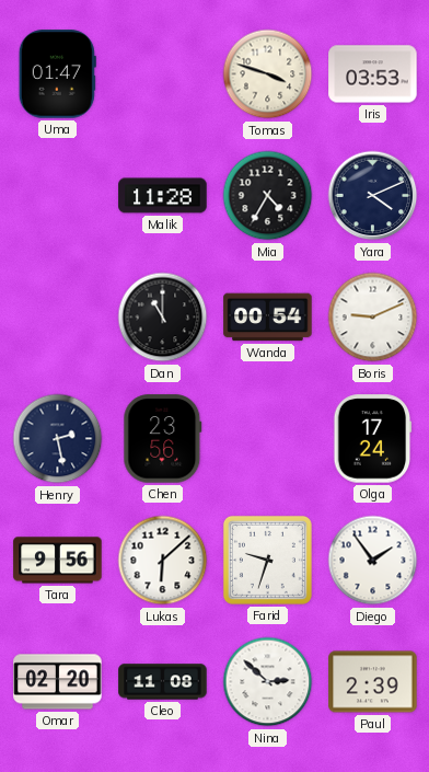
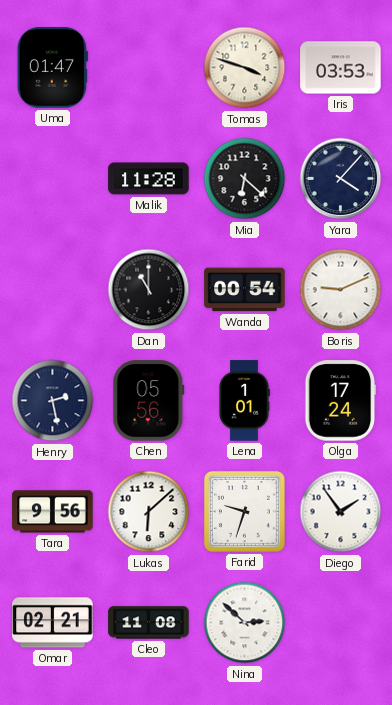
Mia: 4:35 -> 6:22
Yara: 4:11 -> 4:07
Chen: 23:56 -> 05:56
Lena: none -> 1:01
Omar: 02:20 -> 02:21
Paul: 2:39 -> none
